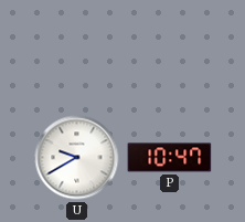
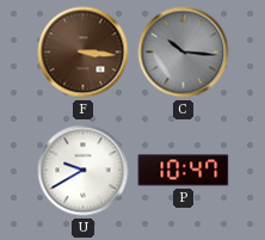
F: none -> 3:16
C: none -> 10:16
